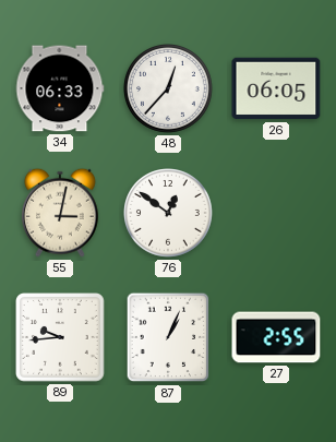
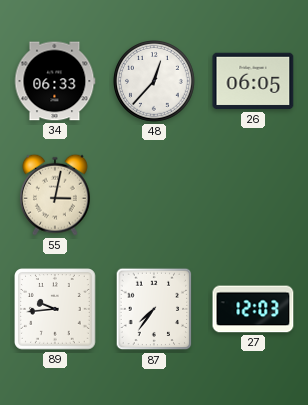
76: 12:51 -> none
87: 1:04 -> 7:36
27: 2:55 -> 12:03
